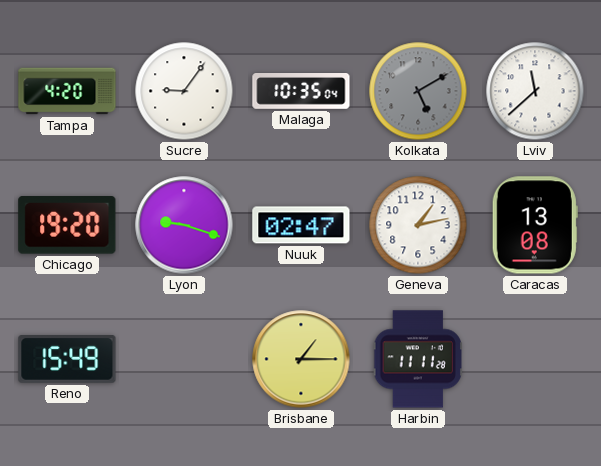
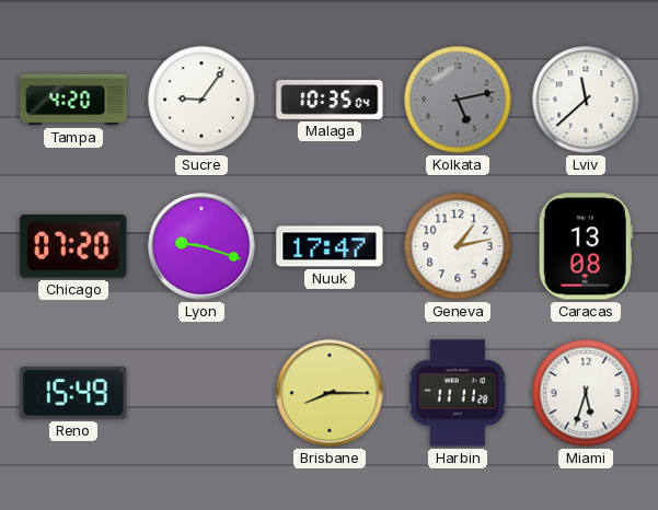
Kolkata: 5:10 -> 5:13
Chicago: 19:20 -> 07:20
Nuuk: 02:47 -> 17:47
Brisbane: 1:15 -> 8:15
Miami: none -> 5:33
